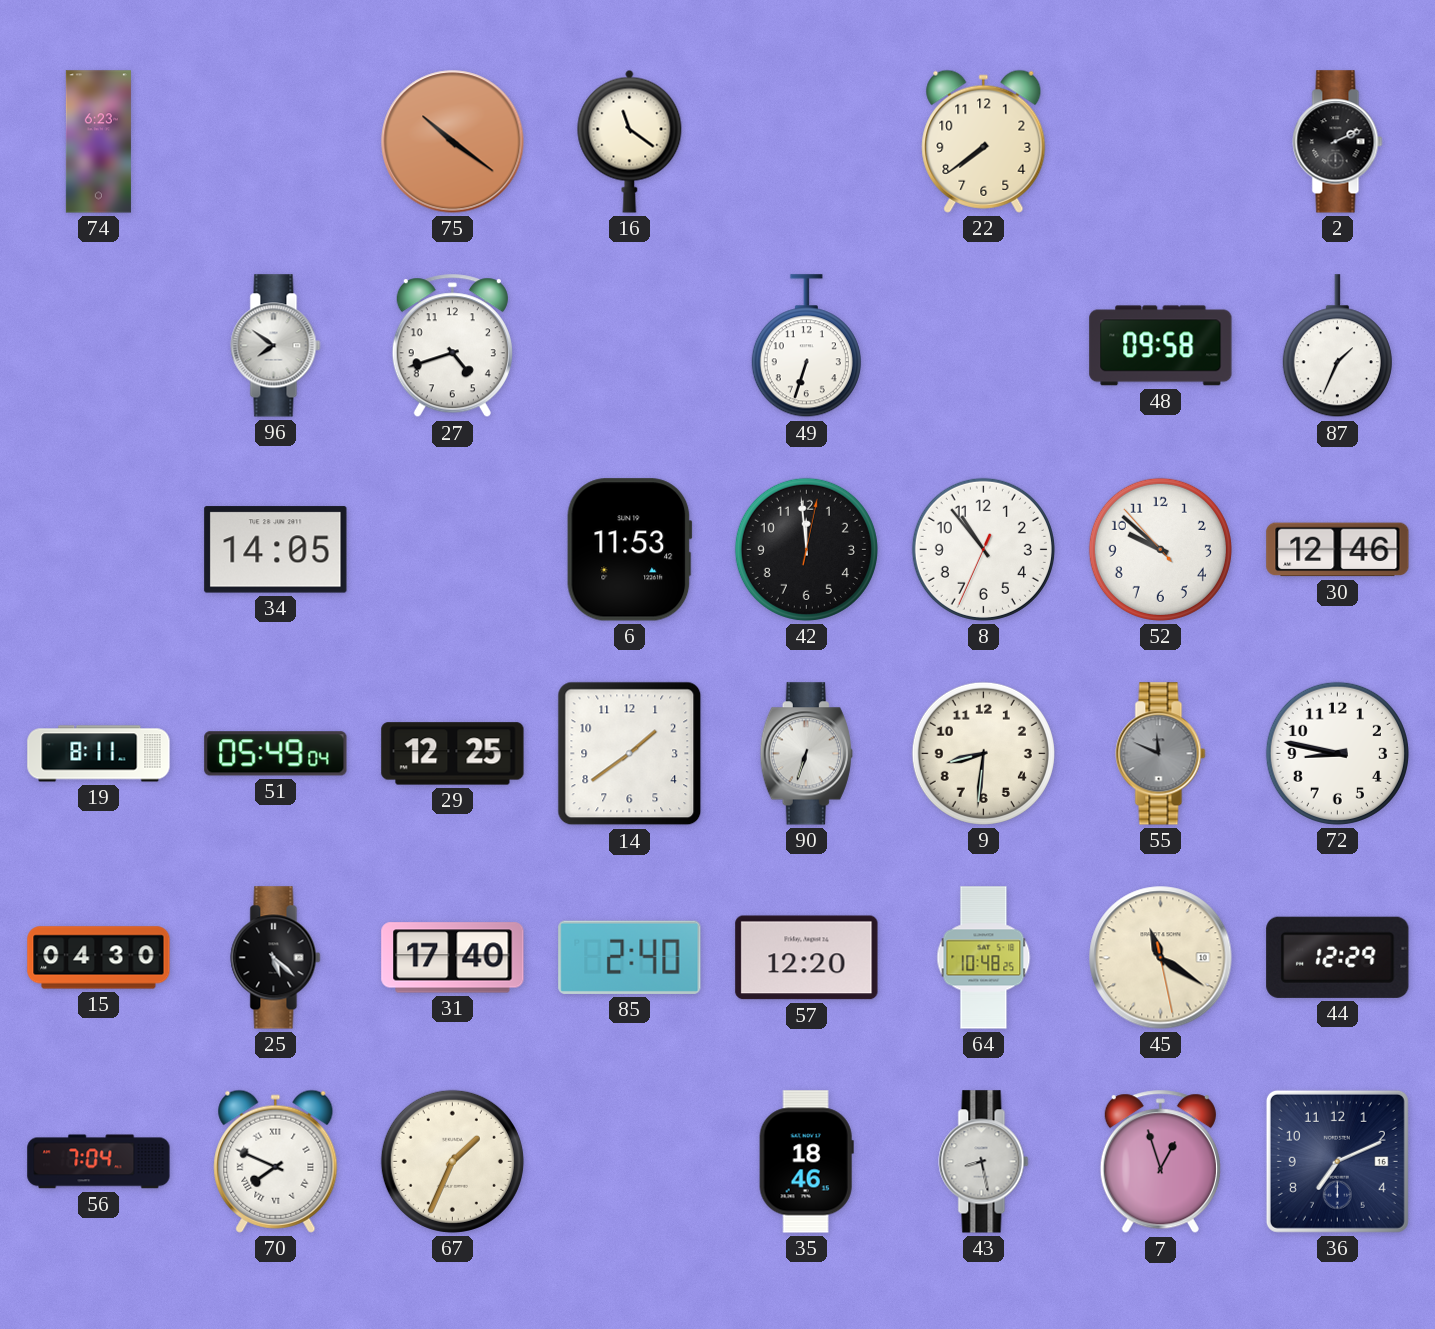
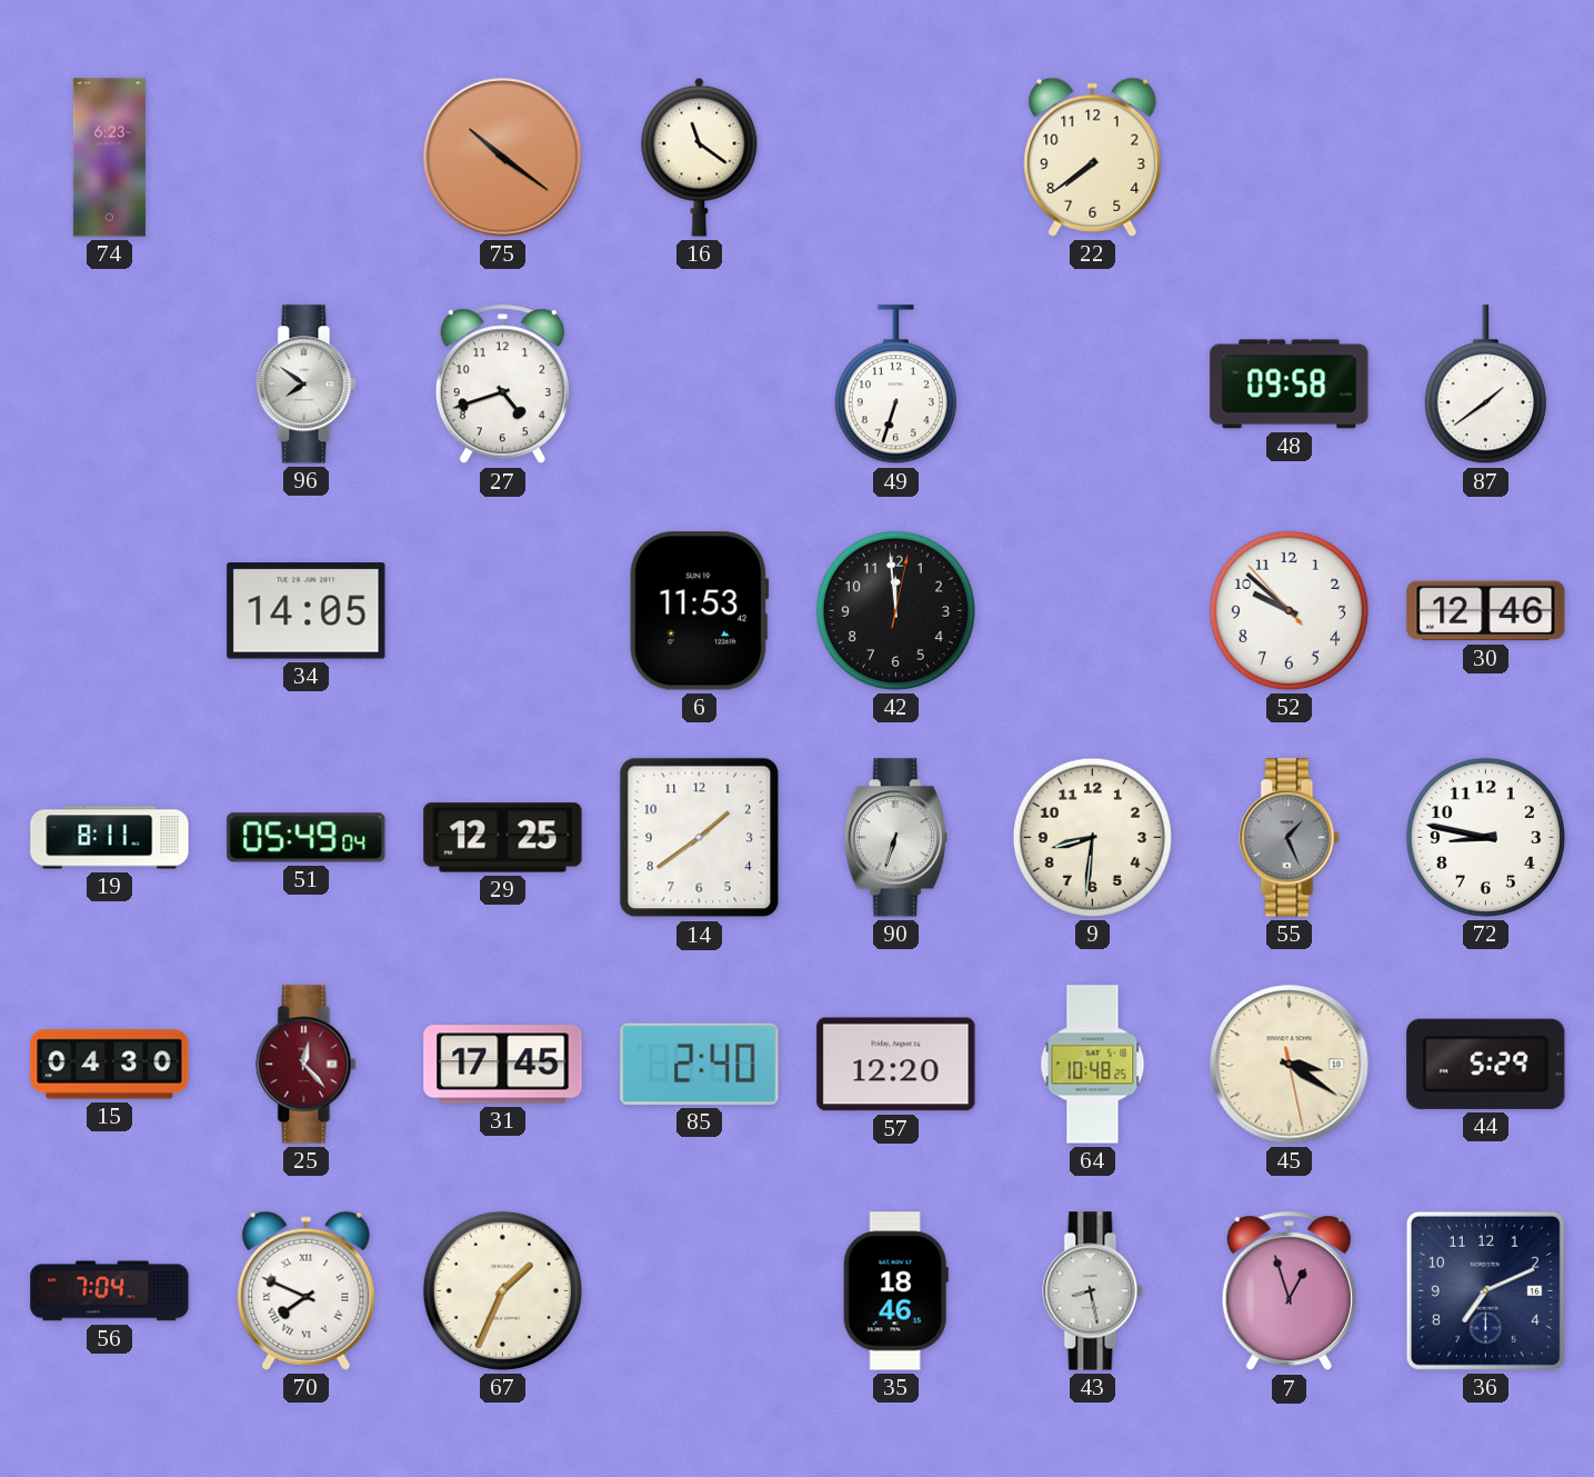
2: 2:11 -> none
87: 1:34 -> 1:39
8: 10:53 -> none
55: 11:49 -> 1:26
25: 5:22 -> 12:23
25 dial: black -> burgundy
31: 17:40 -> 17:45
45: 11:20 -> 3:20
44: 12:29 -> 5:29
